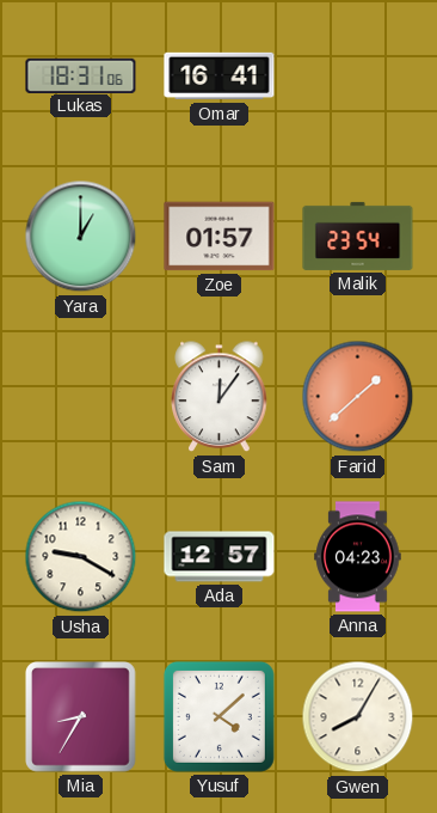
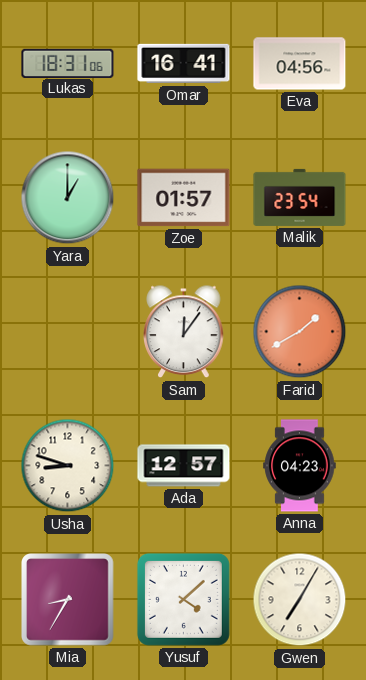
Eva: none -> 04:56
Farid: 1:38 -> 1:40
Usha: 9:20 -> 8:48
Gwen: 8:05 -> 7:05
